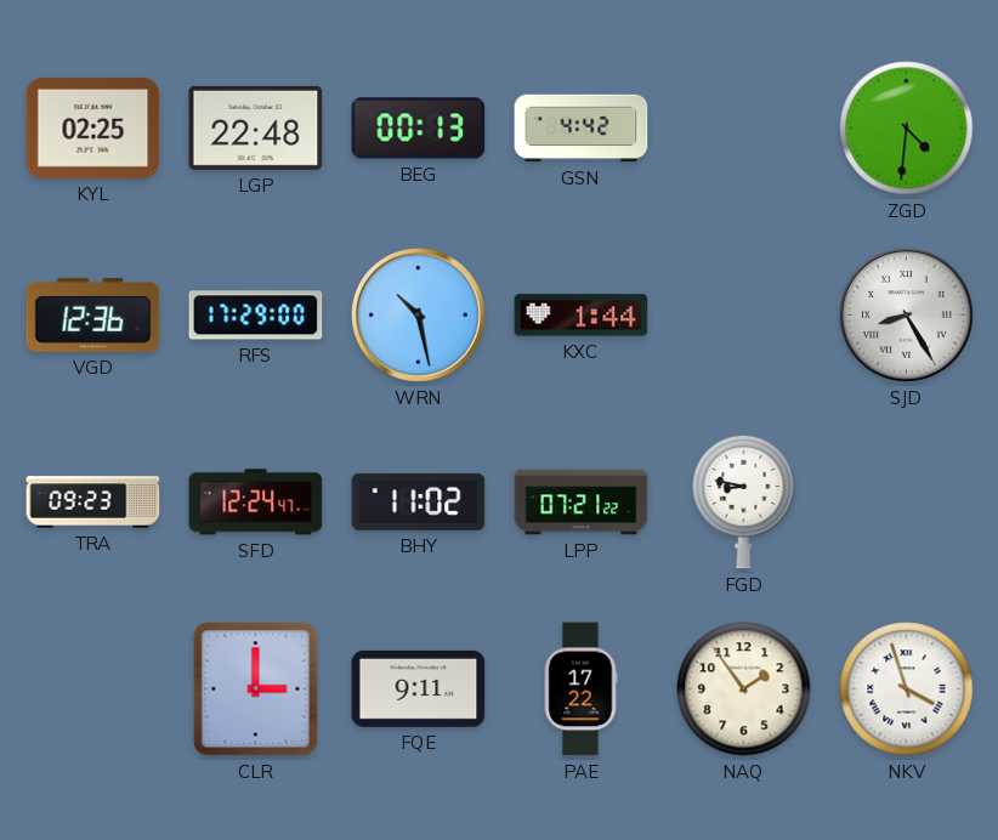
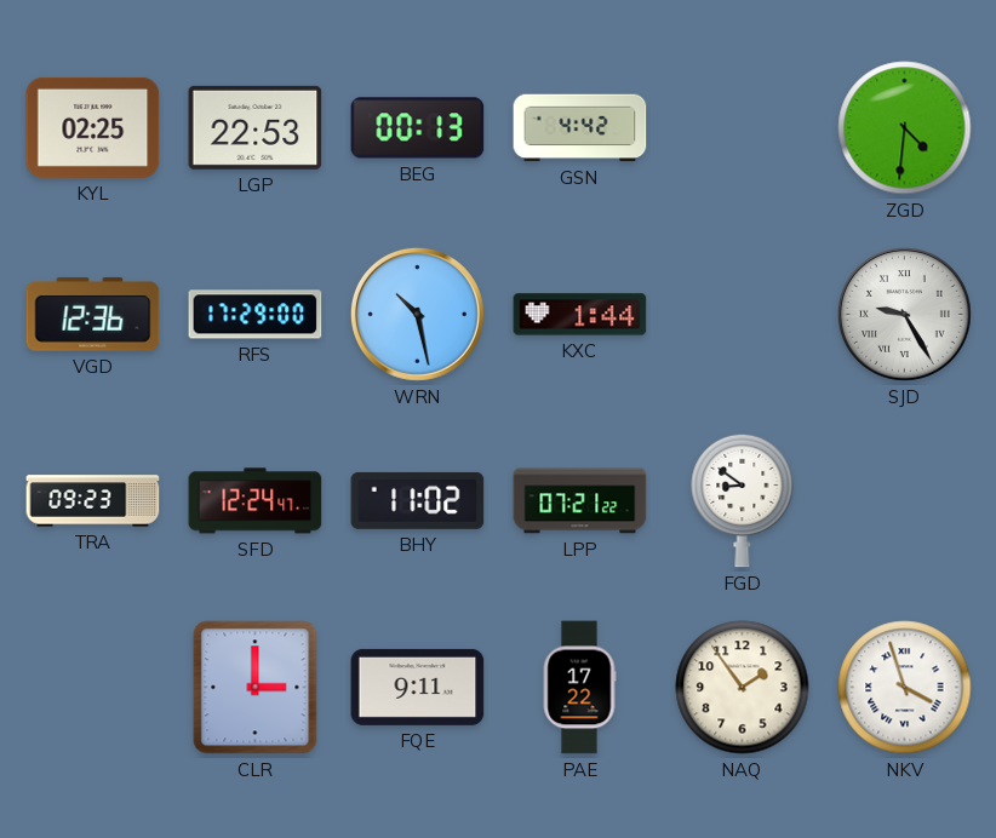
LGP: 22:48 -> 22:53
SJD: 8:25 -> 9:25
FGD: 8:47 -> 8:51
